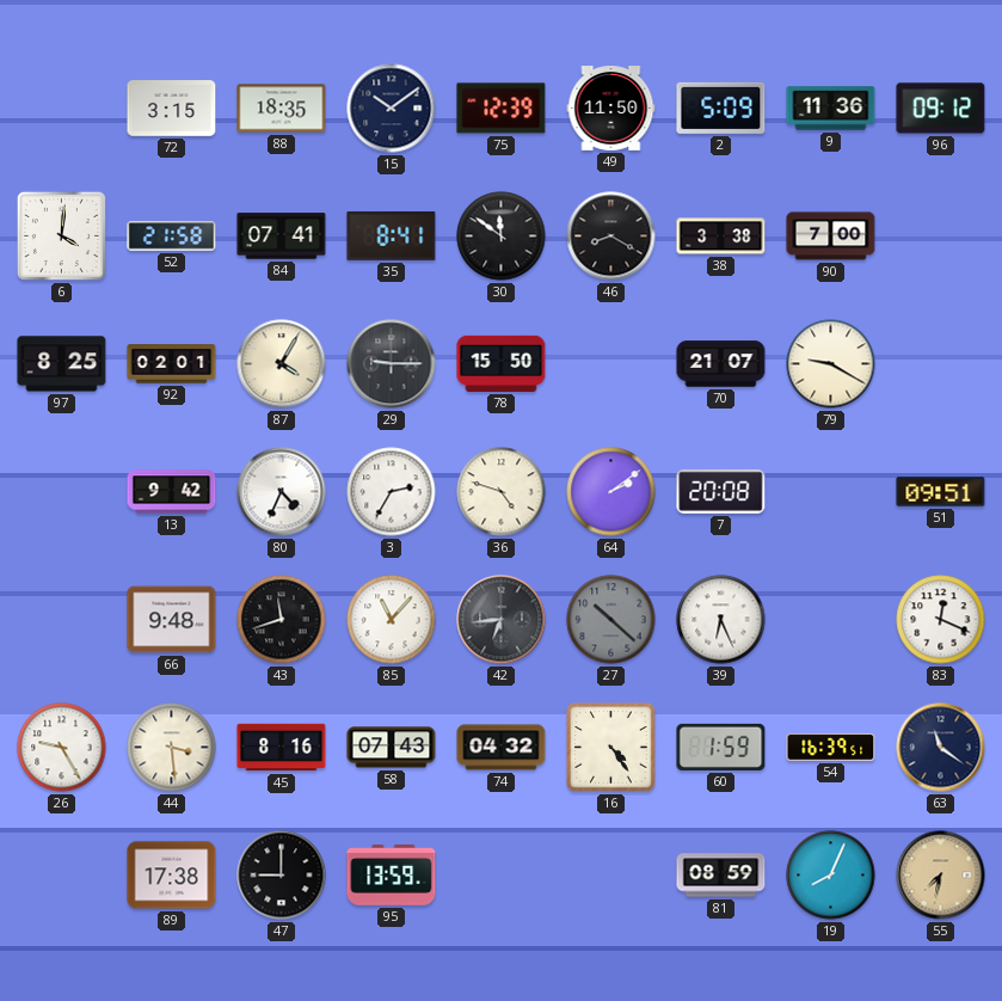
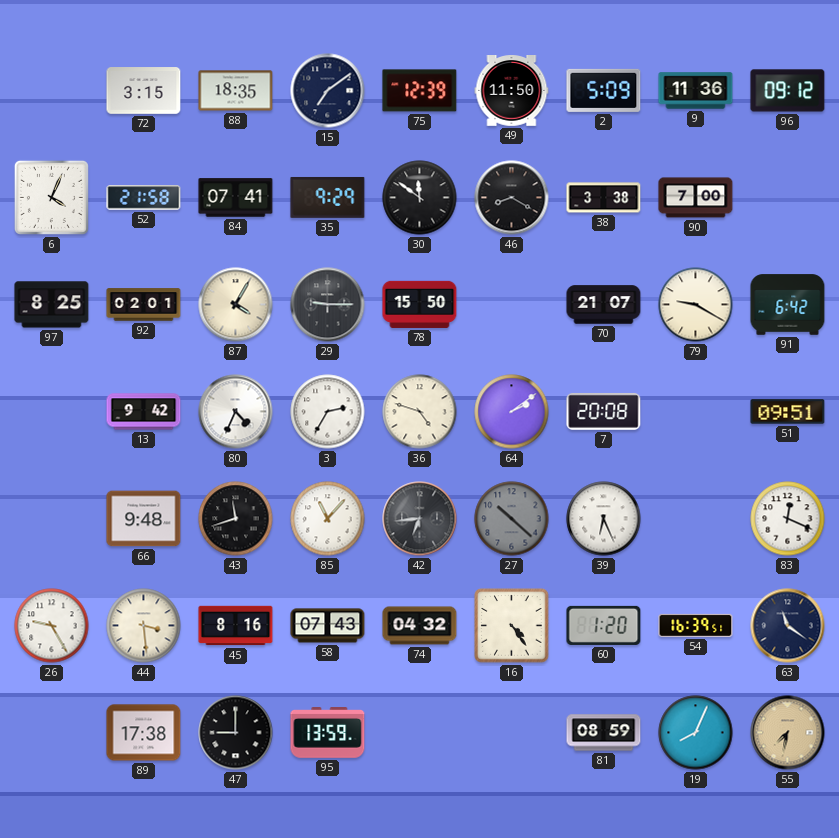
15: 10:09 -> 7:09
6: 4:01 -> 4:04
35: 8:41 -> 9:29
91: none -> 6:42
60: 1:59 -> 1:20
